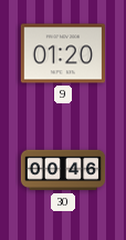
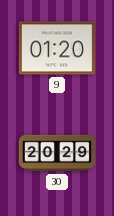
30: 00:46 -> 20:29
